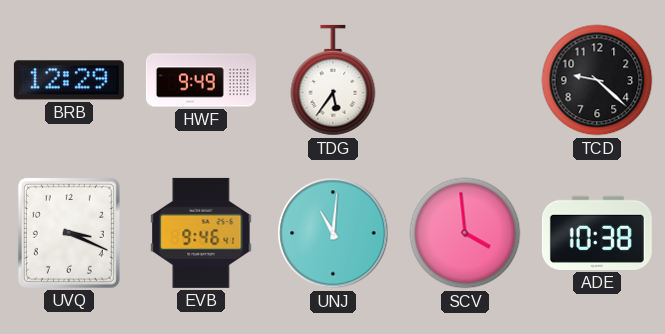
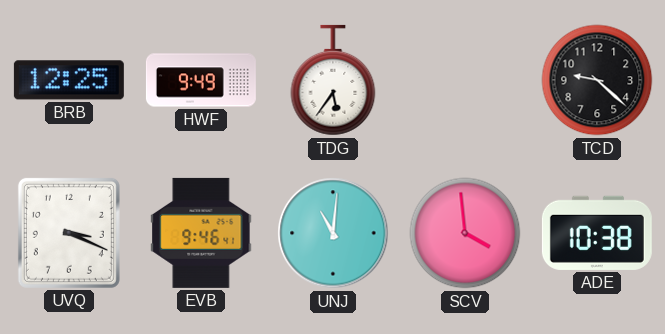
BRB: 12:29 -> 12:25
